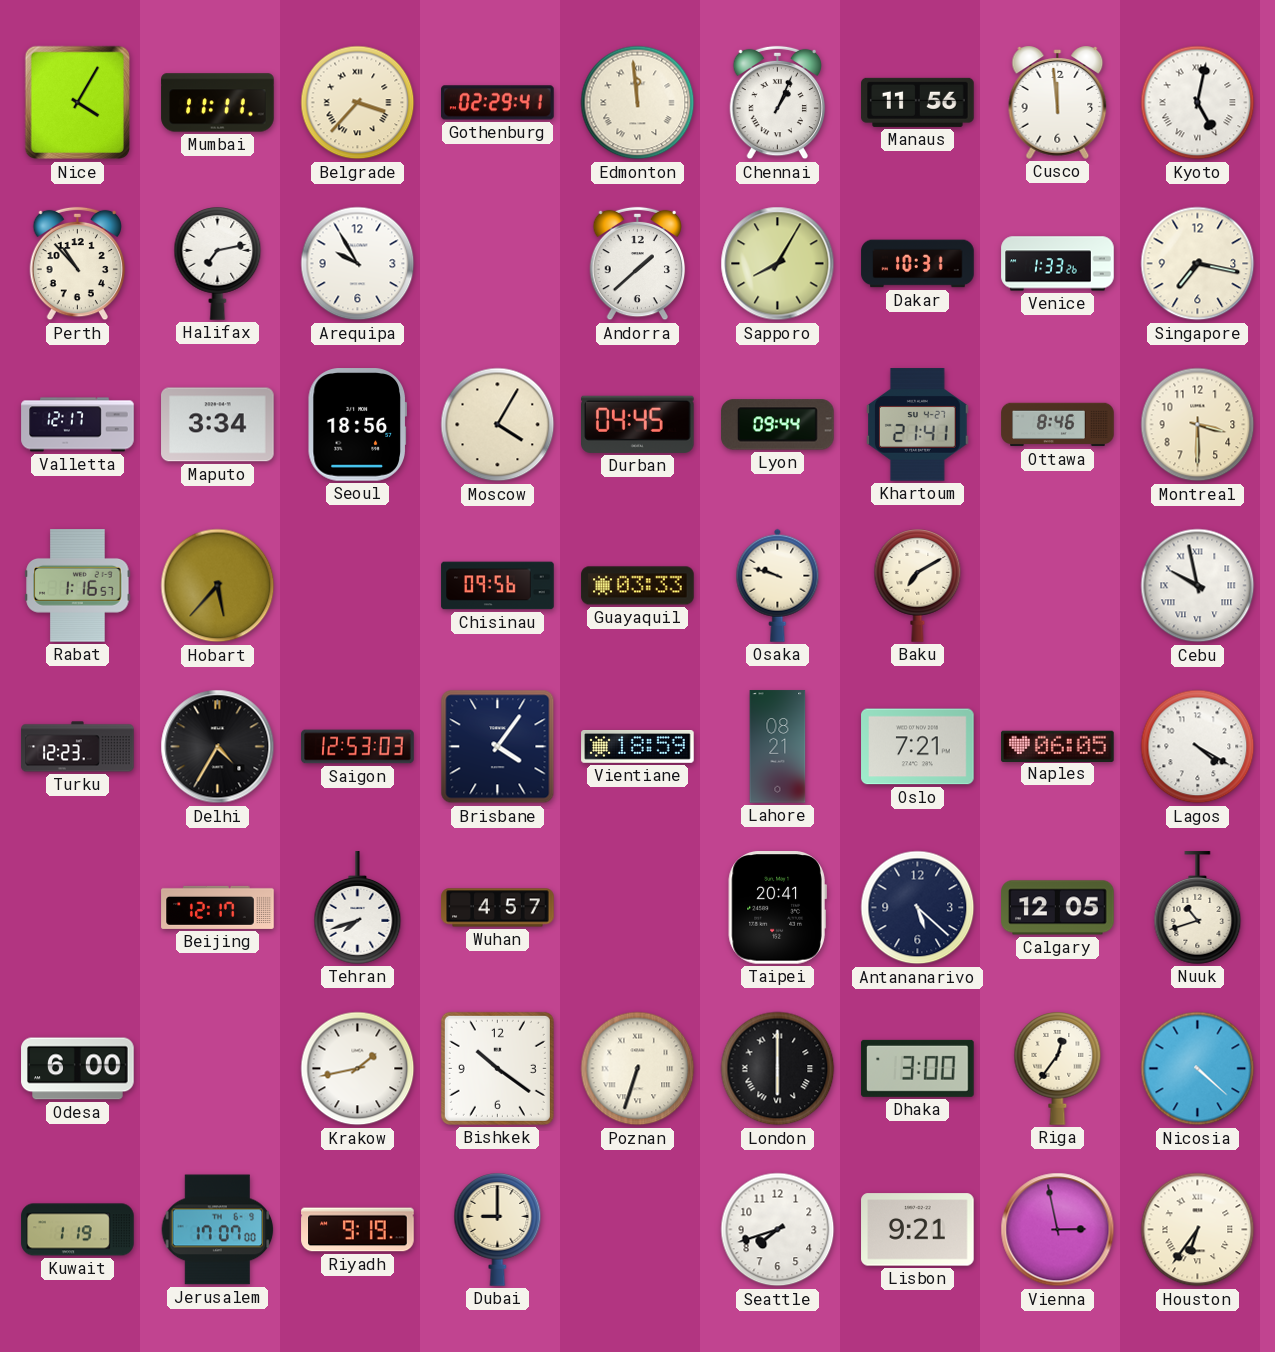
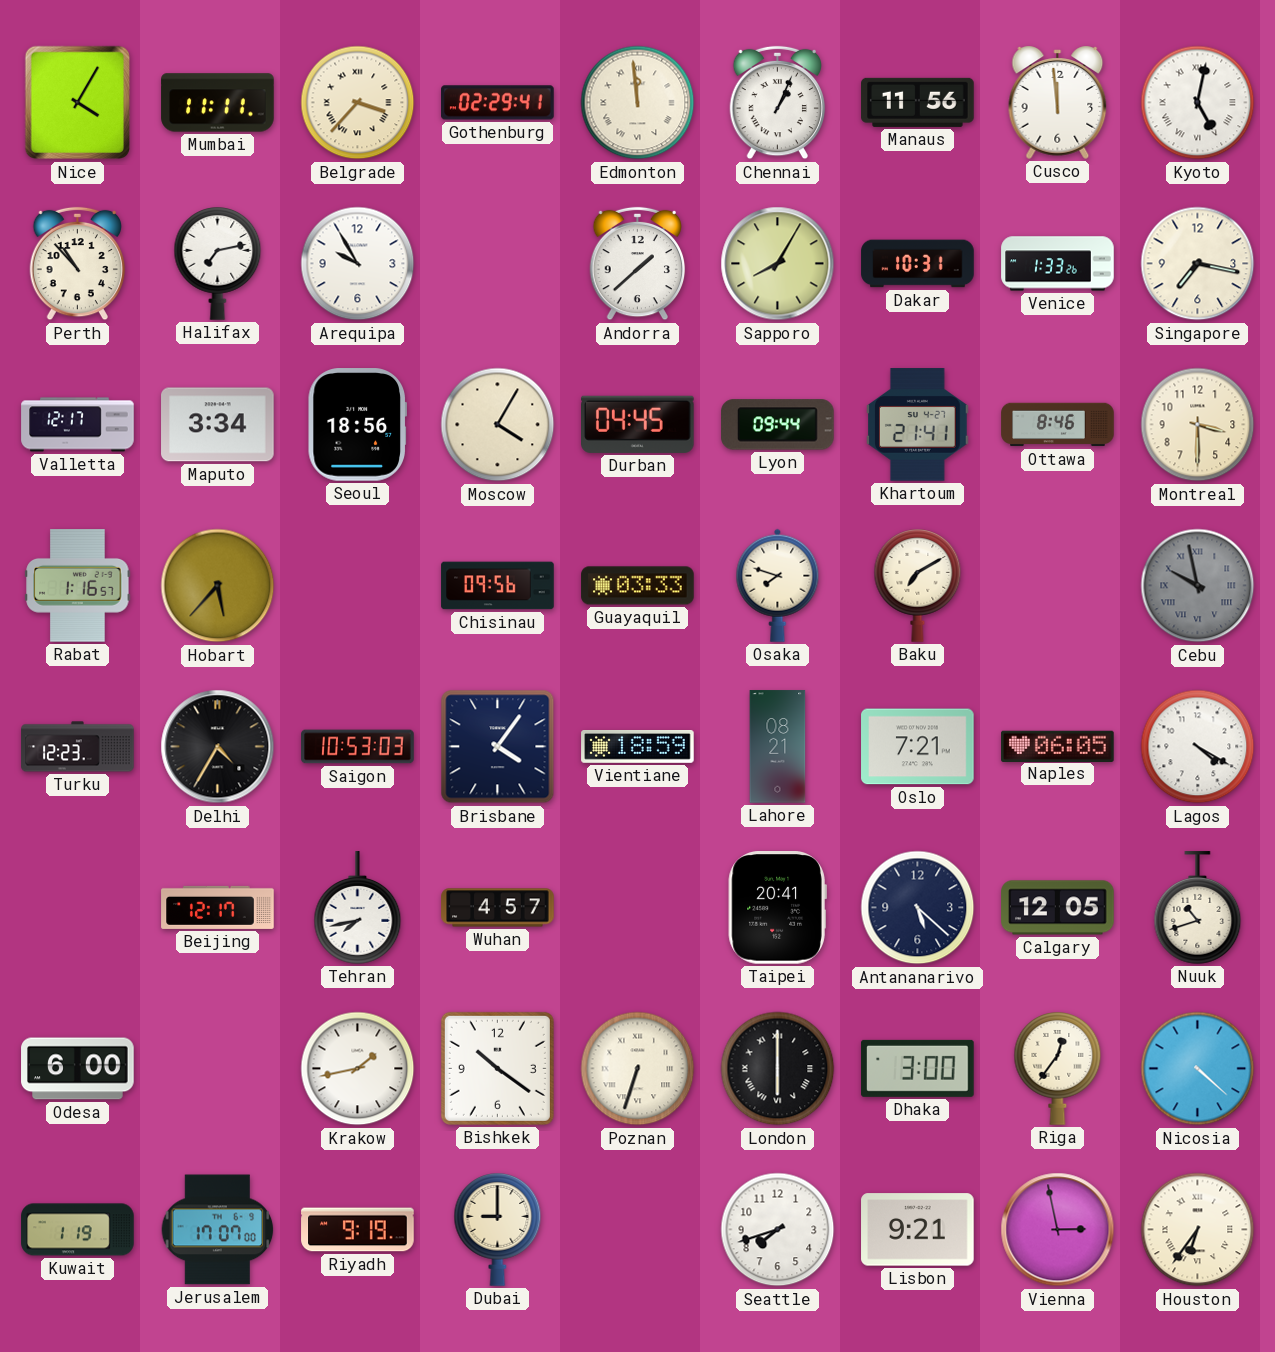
Osaka: 9:48 -> 7:48
Cebu dial: white -> grey
Saigon: 12:53 -> 10:53
Tehran: 7:42 -> 7:43
